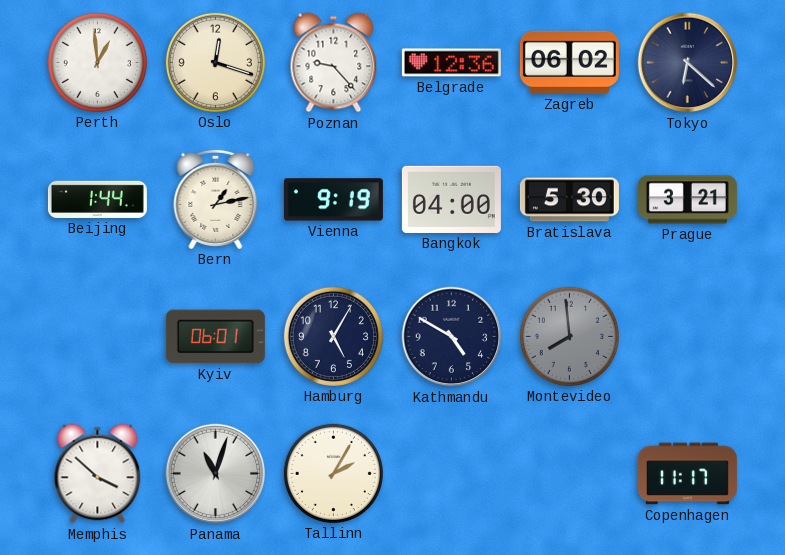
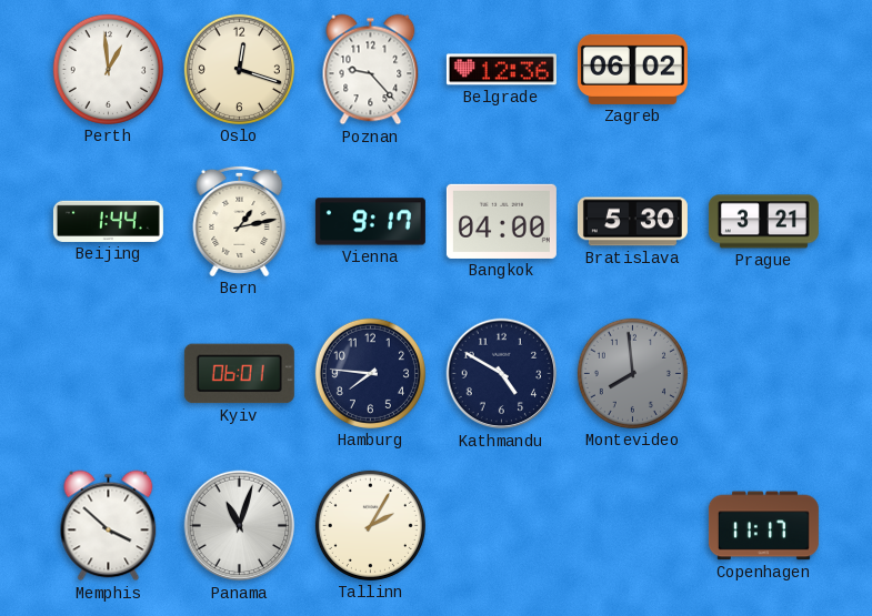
Tokyo: 6:22 -> none
Vienna: 9:19 -> 9:17
Hamburg: 5:05 -> 7:46
